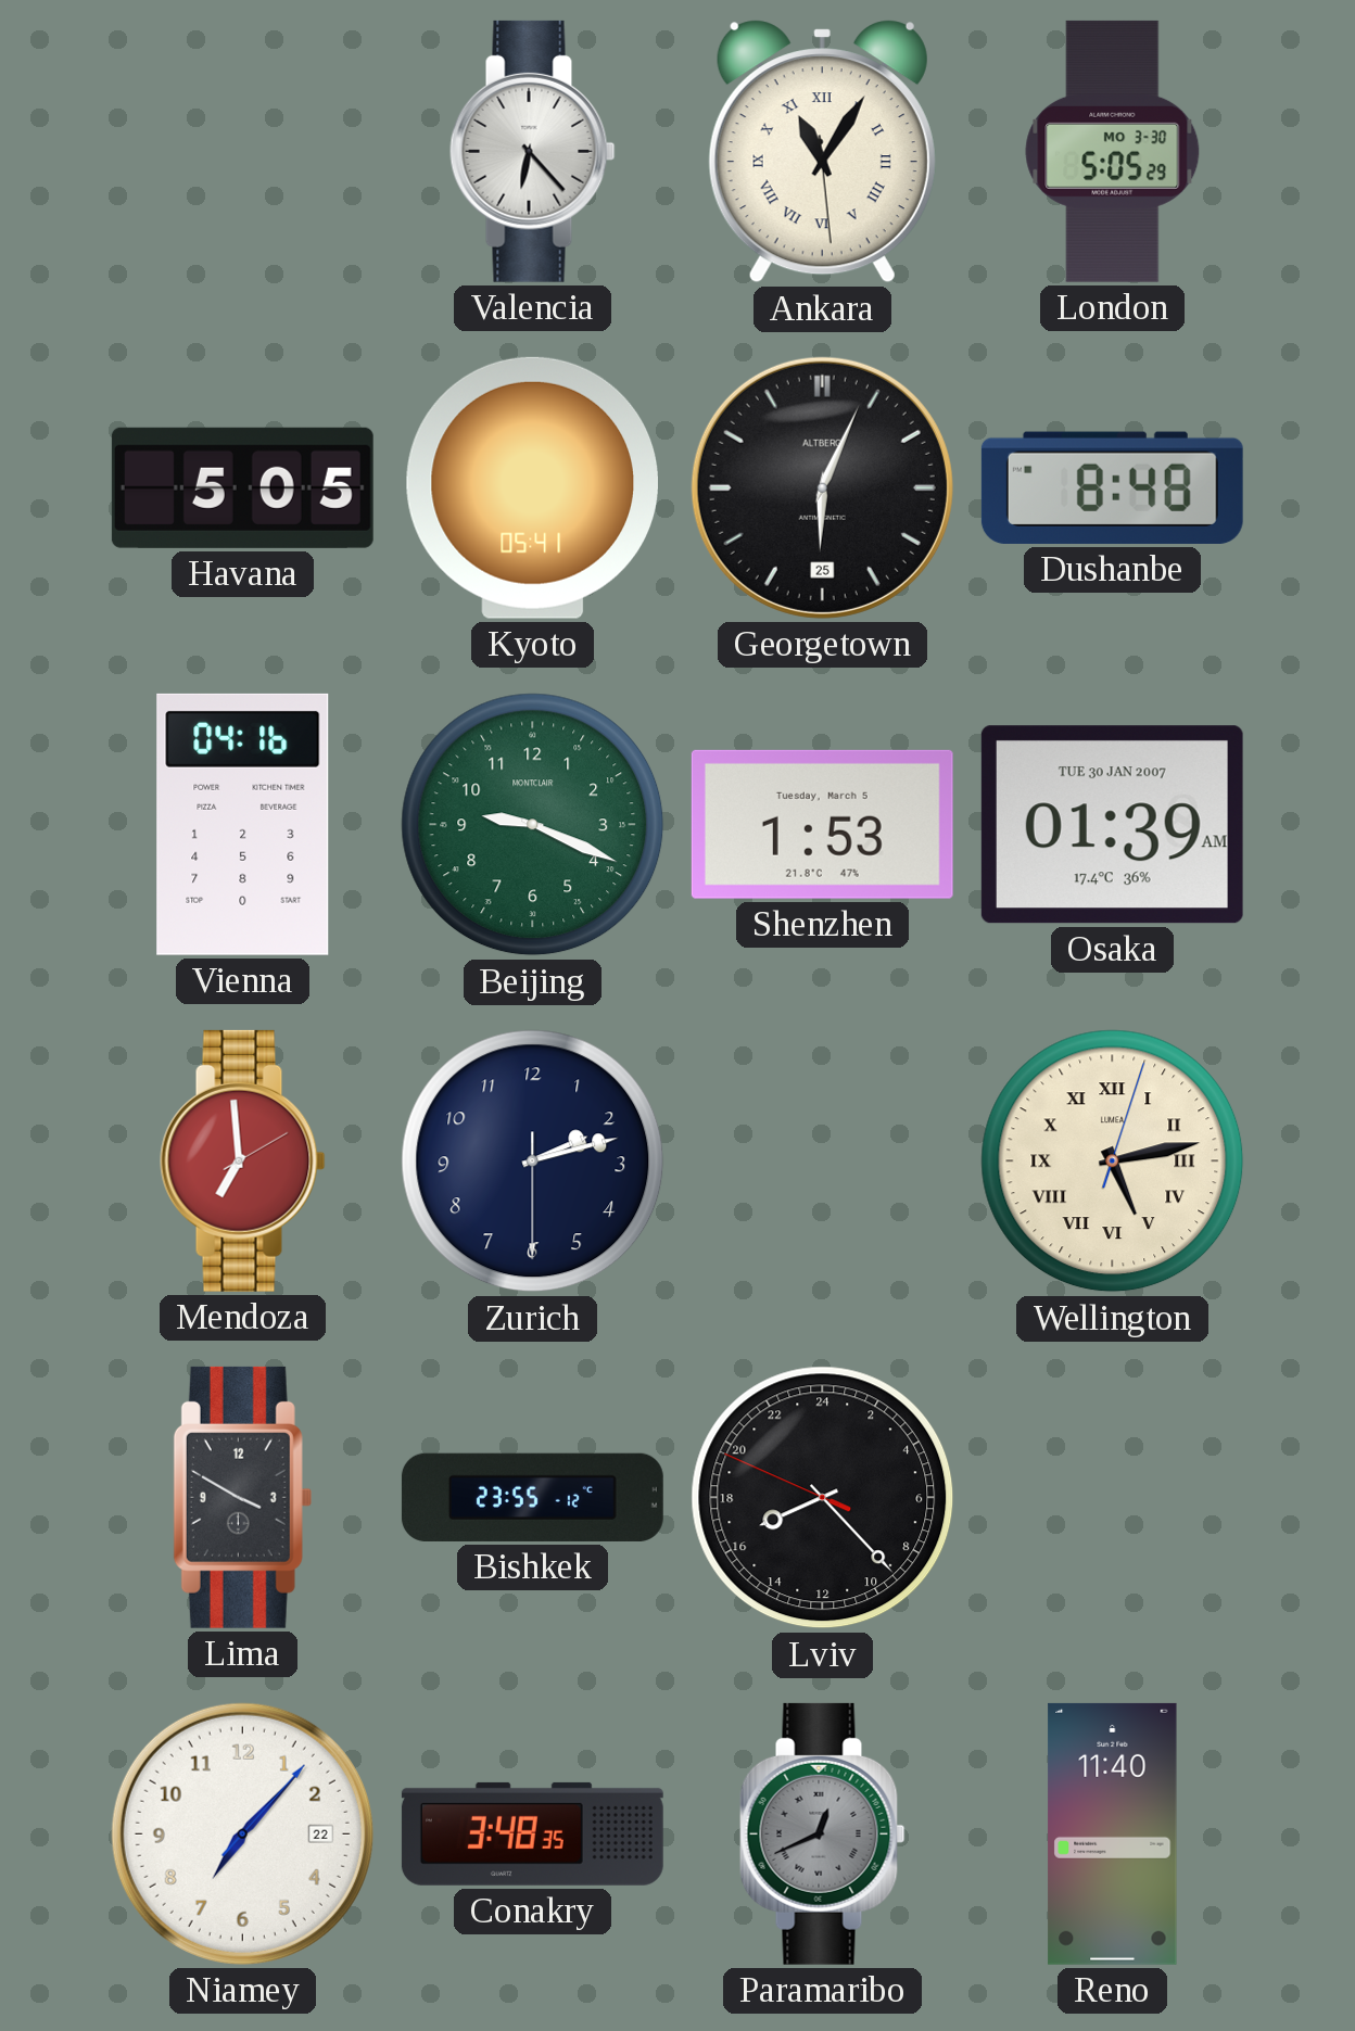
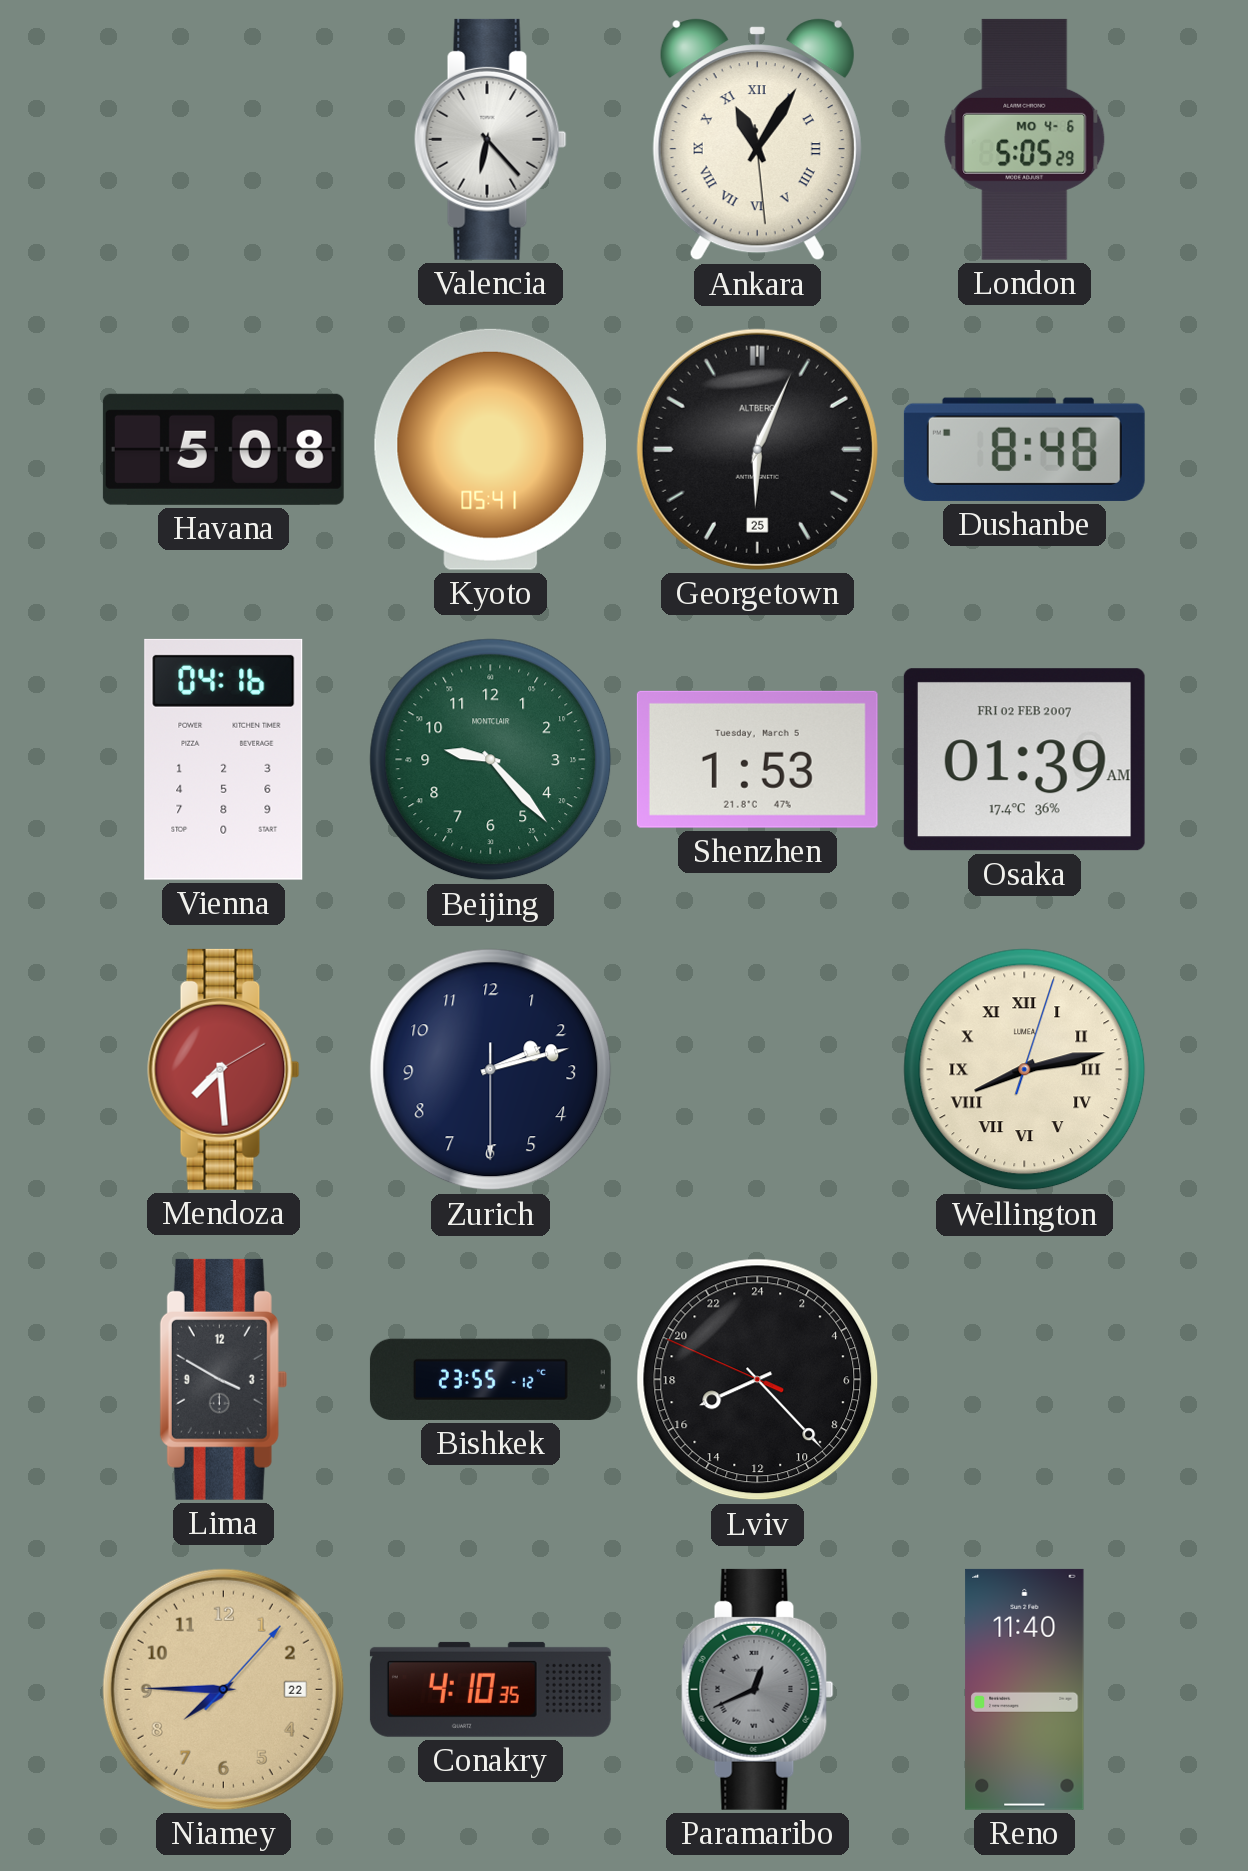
London date: MO 3-30 -> MO 4-6
Havana: 5:05 -> 5:08
Beijing: 9:19 -> 9:23
Osaka date: TUE 30 JAN 2007 -> FRI 02 FEB 2007
Mendoza: 6:59 -> 7:29
Wellington: 5:13 -> 8:13
Niamey: 7:07 -> 7:45
Niamey dial: white -> champagne
Conakry: 3:48 -> 4:10
